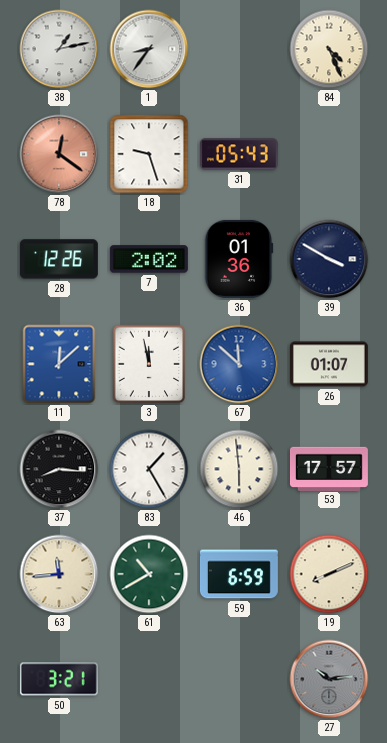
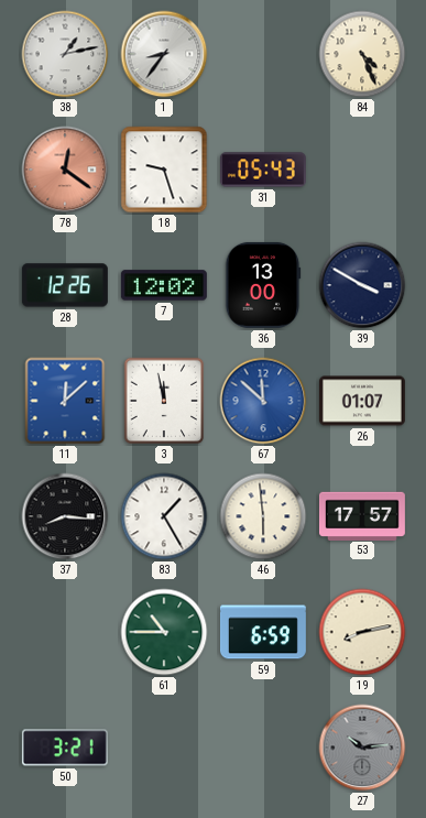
7: 2:02 -> 12:02
36: 01:36 -> 13:00
63: 11:44 -> none
61: 10:40 -> 10:45
19: 8:11 -> 8:13
